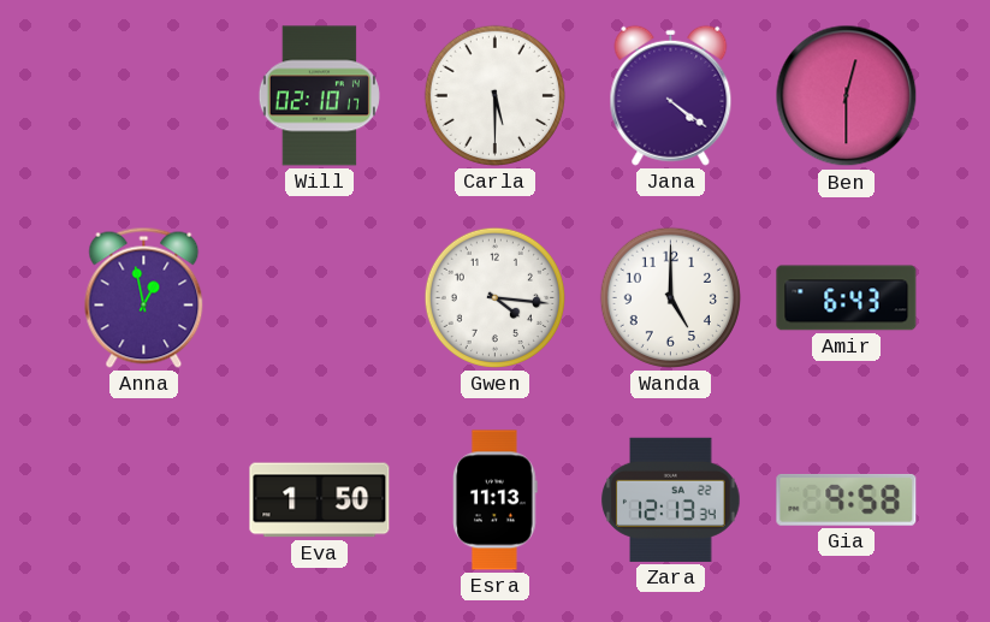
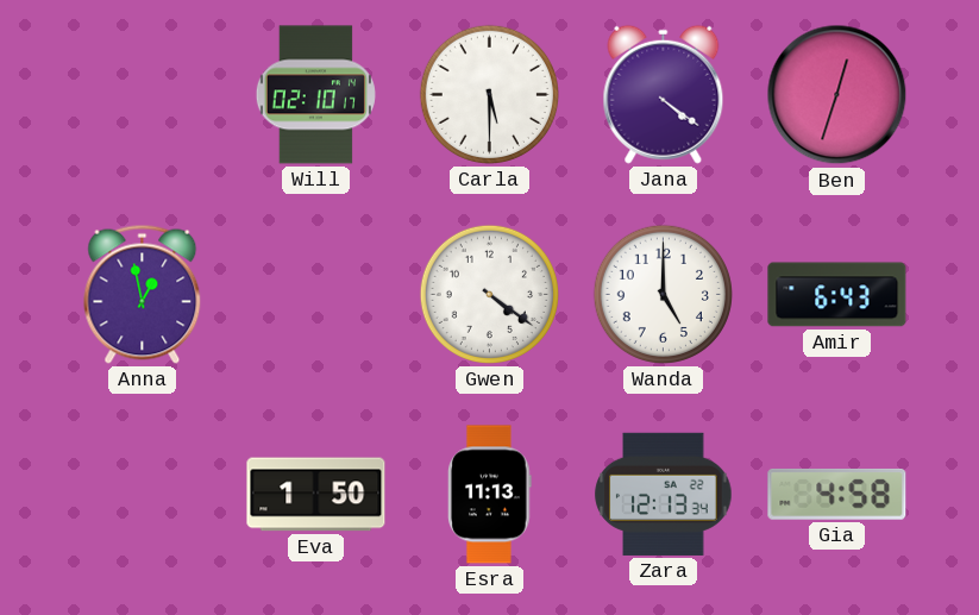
Ben: 12:30 -> 12:33
Gwen: 4:16 -> 4:21
Gia: 9:58 -> 4:58
